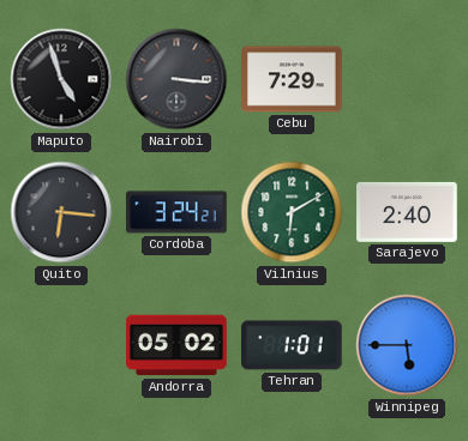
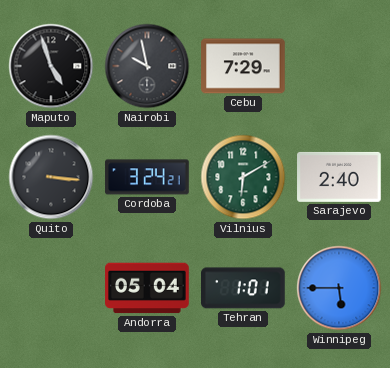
Nairobi: 3:16 -> 9:58
Quito: 6:16 -> 3:16
Andorra: 05:02 -> 05:04
